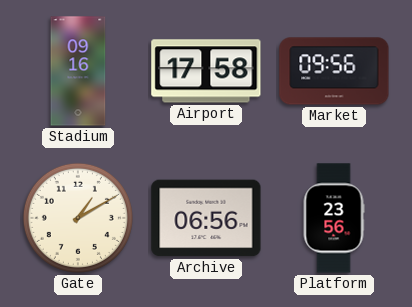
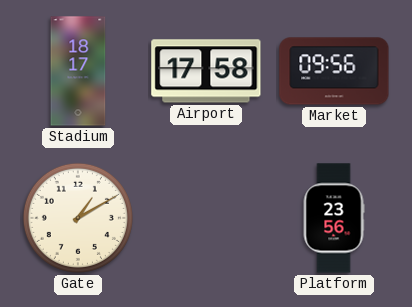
Stadium: 09:16 -> 18:17
Archive: 06:56 -> none
